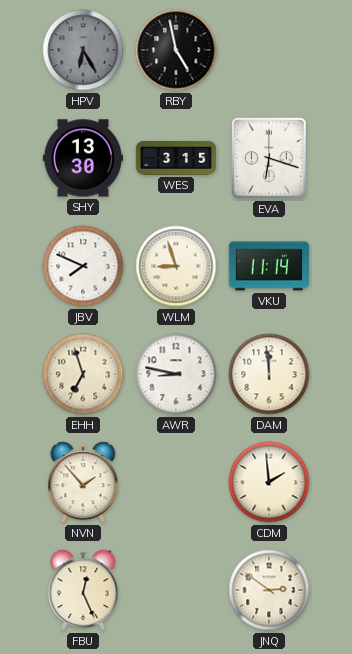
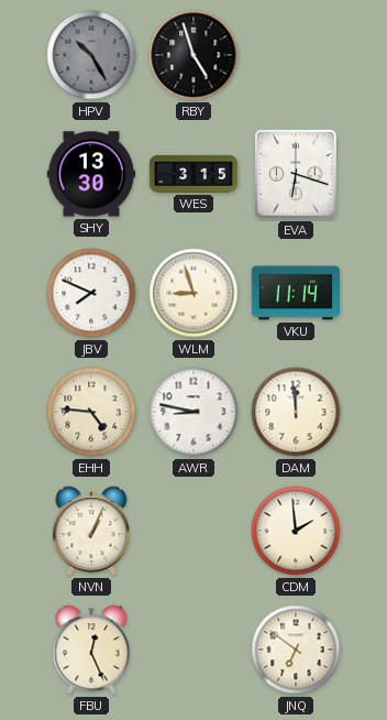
HPV: 6:25 -> 10:25
RBY: 4:58 -> 4:57
EHH: 6:57 -> 4:46
NVN: 1:53 -> 1:04
JNQ: 2:51 -> 6:51
